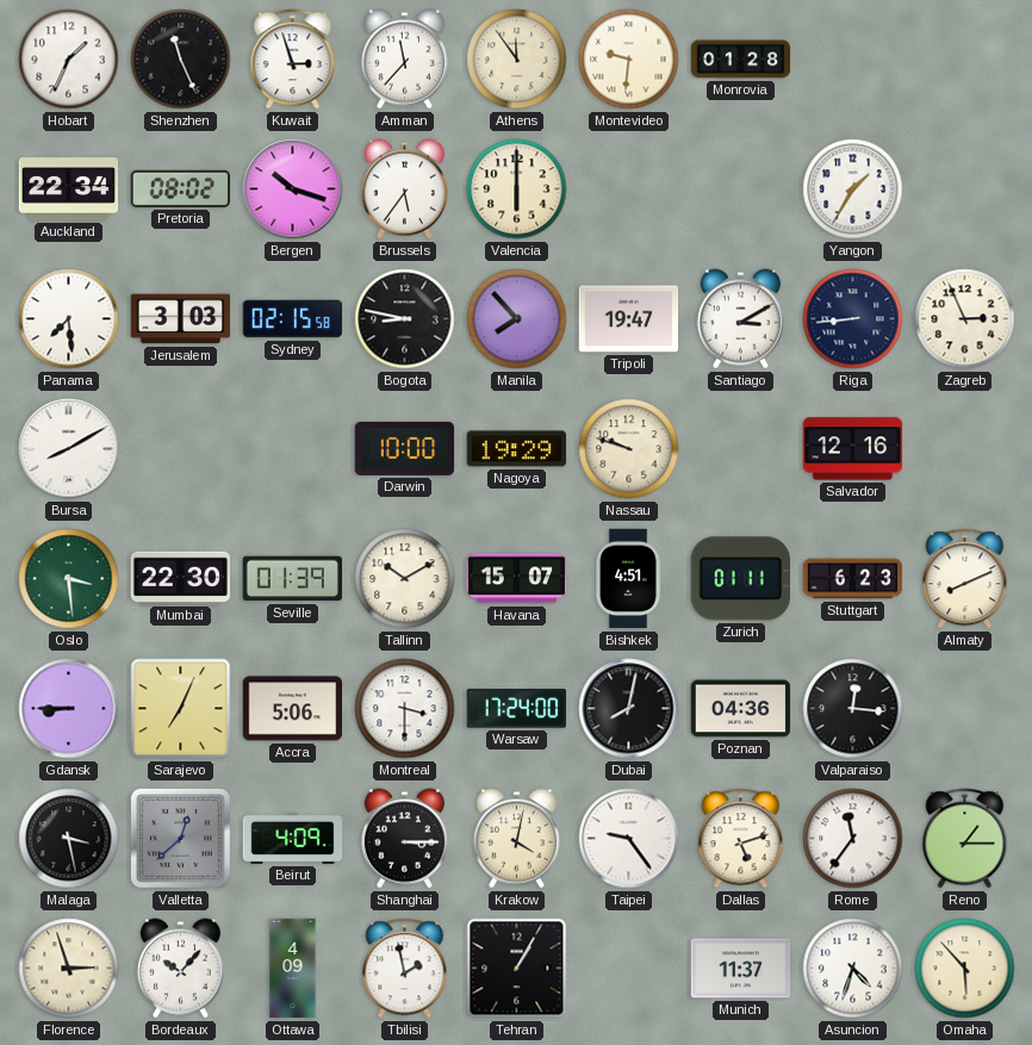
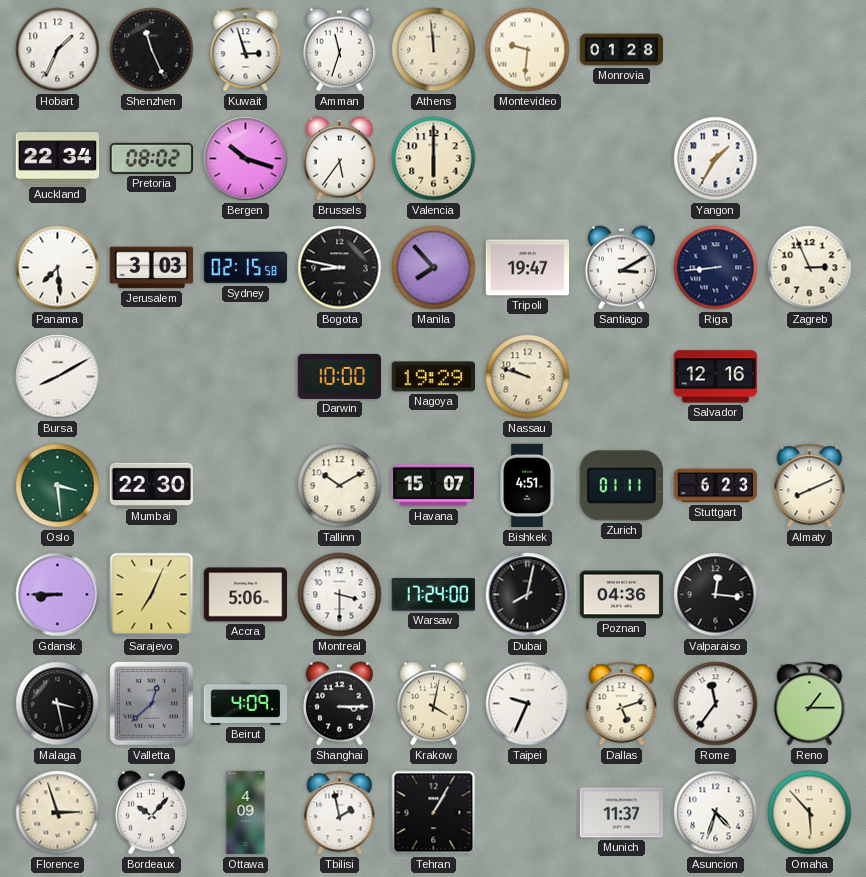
Amman: 11:37 -> 11:33
Athens: 11:54 -> 11:59
Seville: 01:39 -> none
Taipei: 9:24 -> 9:34
